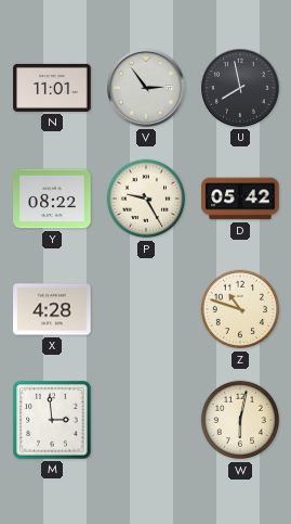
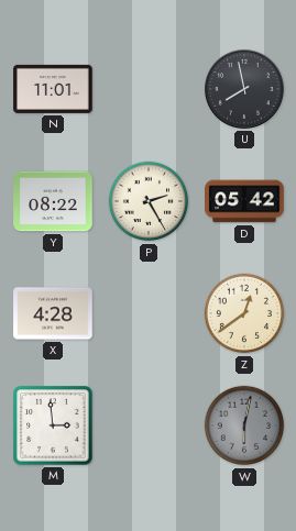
V: 2:54 -> none
P: 9:25 -> 2:25
Z: 10:48 -> 12:39
W dial: cream -> grey
